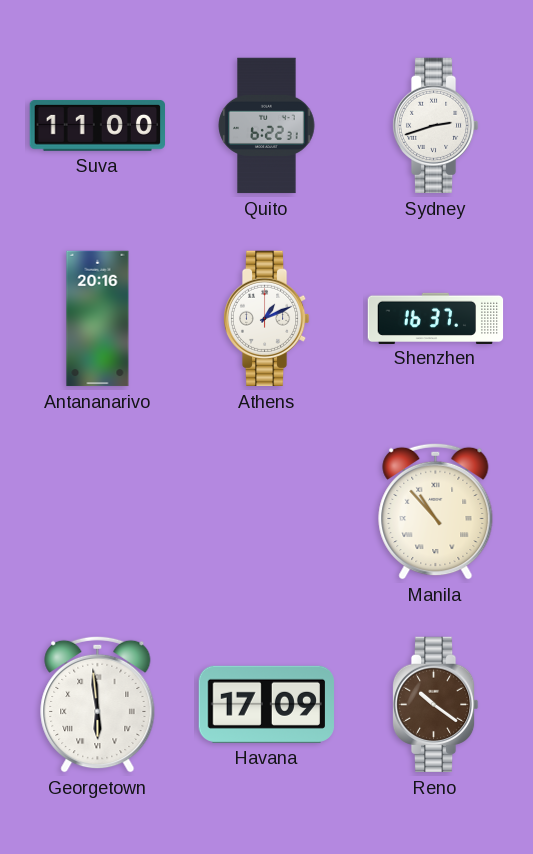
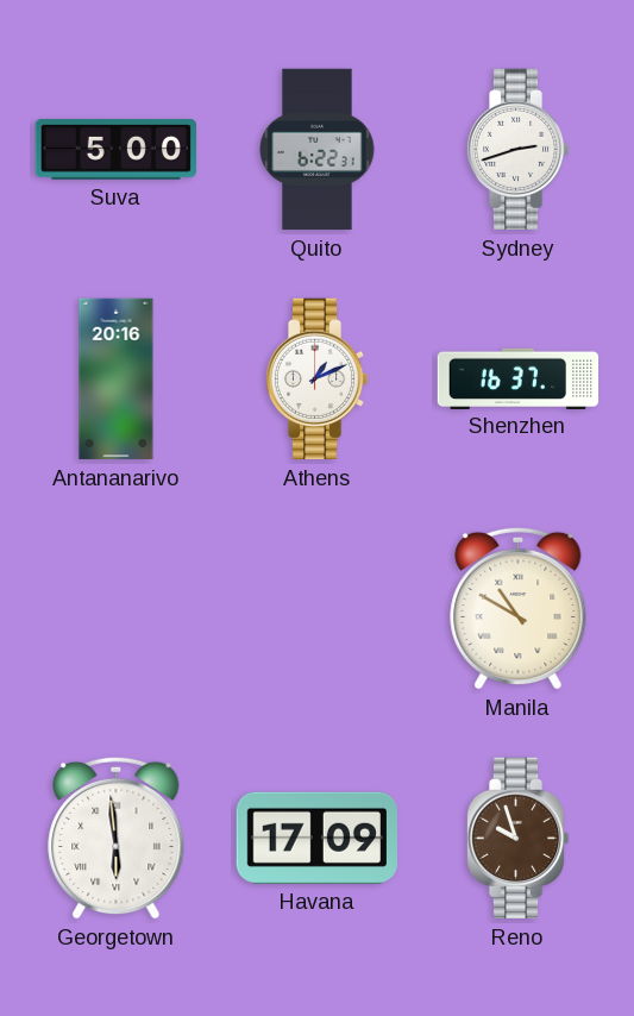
Suva: 11:00 -> 5:00
Manila: 10:53 -> 10:50
Reno: 10:21 -> 9:57
